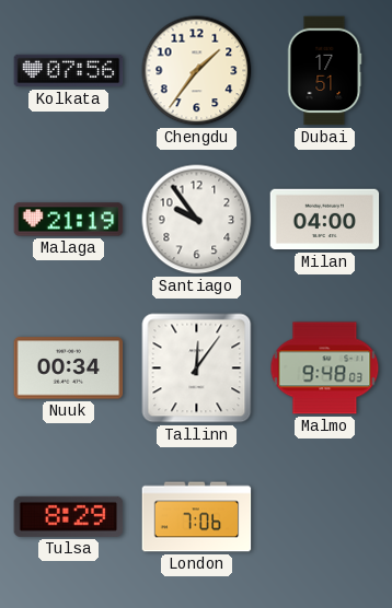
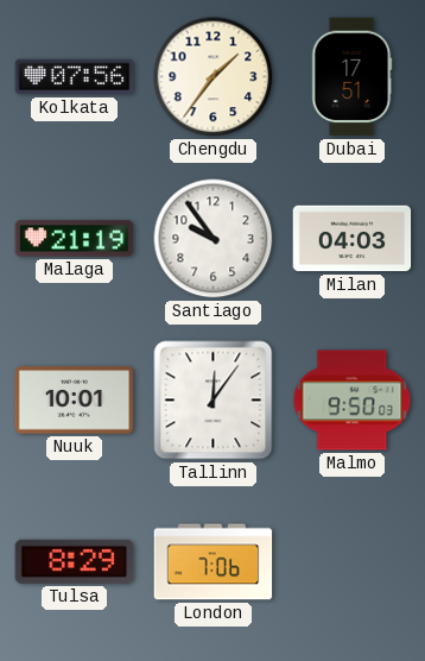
Milan: 04:00 -> 04:03
Nuuk: 00:34 -> 10:01
Malmo: 9:48 -> 9:50
